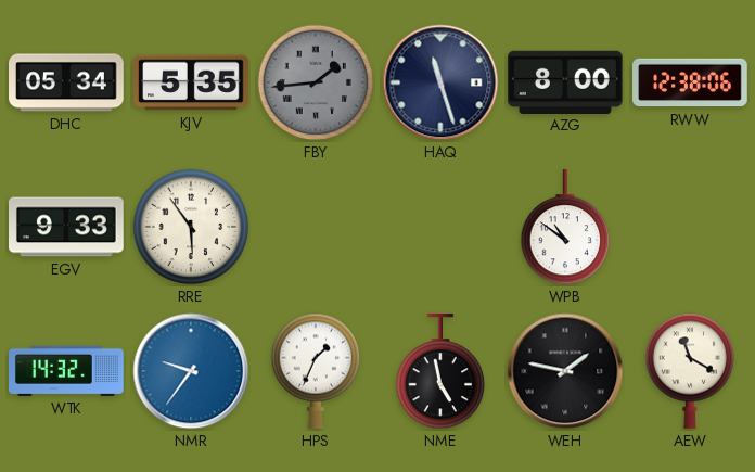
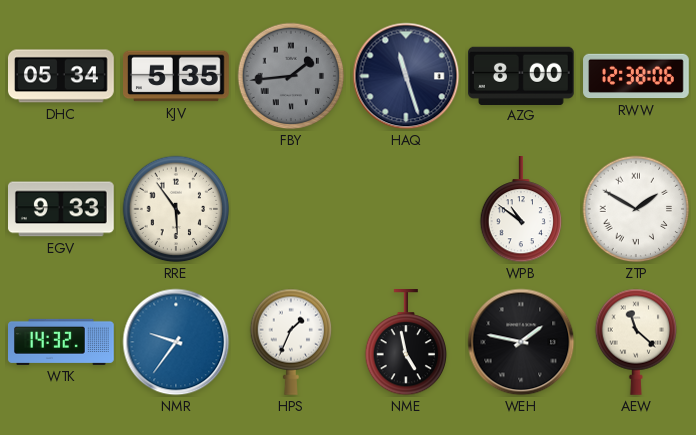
ZTP: none -> 1:50
AEW: 11:20 -> 11:22
